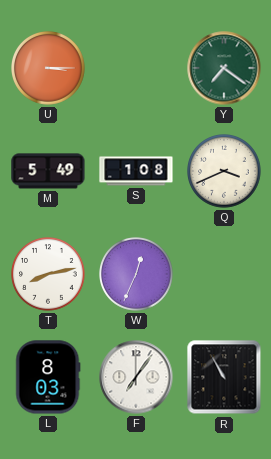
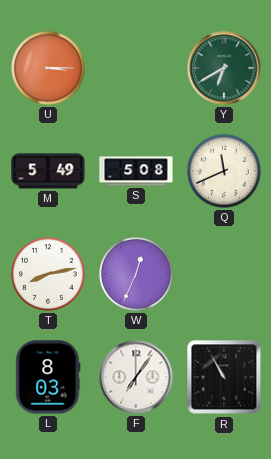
Y: 7:21 -> 6:40
S: 1:08 -> 5:08
Q: 3:41 -> 11:41
